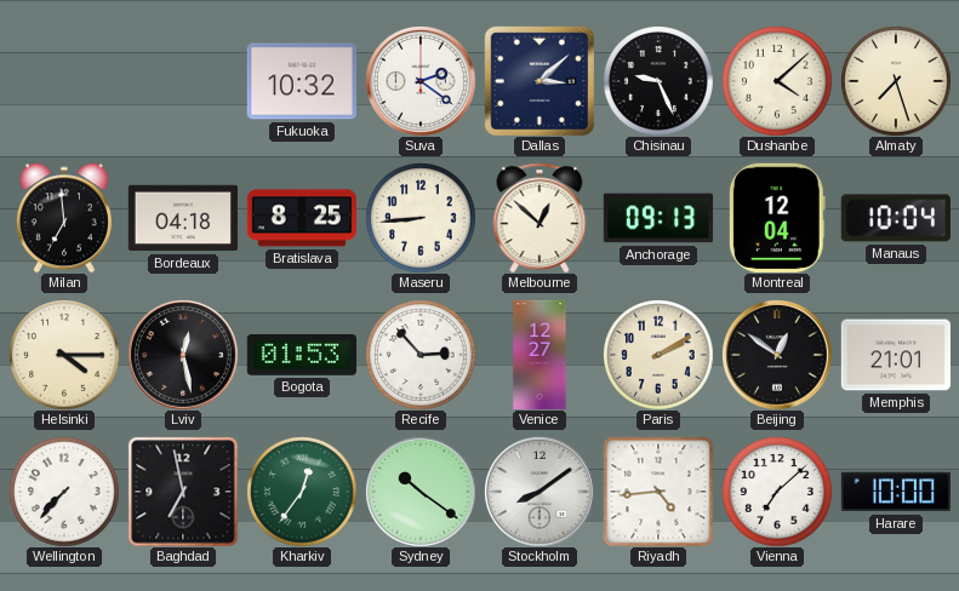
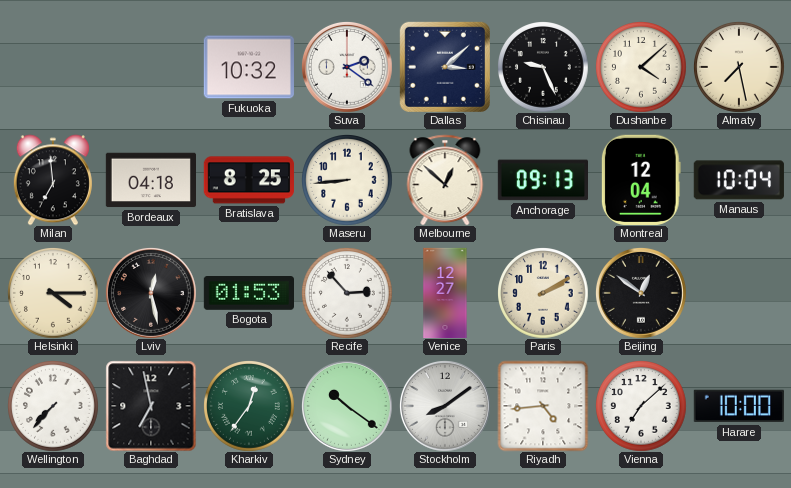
Almaty: 7:27 -> 7:28
Memphis: 21:01 -> none
